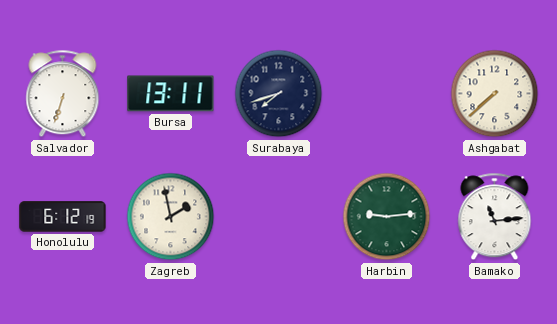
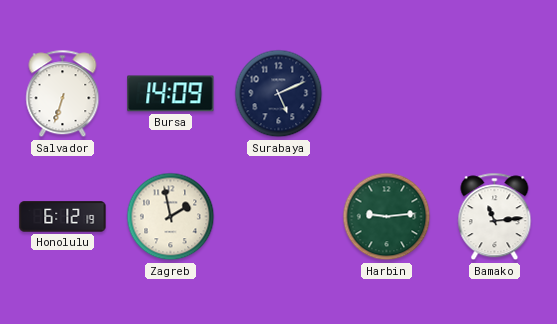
Bursa: 13:11 -> 14:09
Surabaya: 7:42 -> 5:11
Ashgabat: 7:38 -> none
